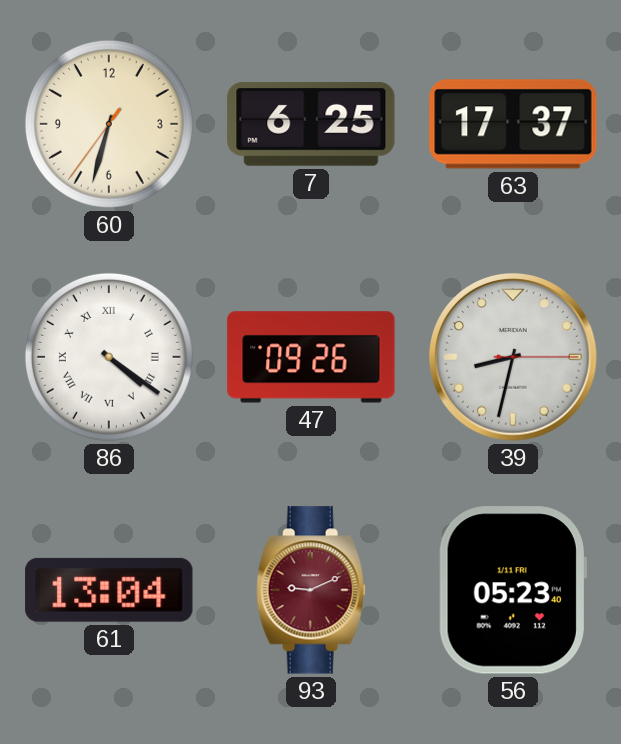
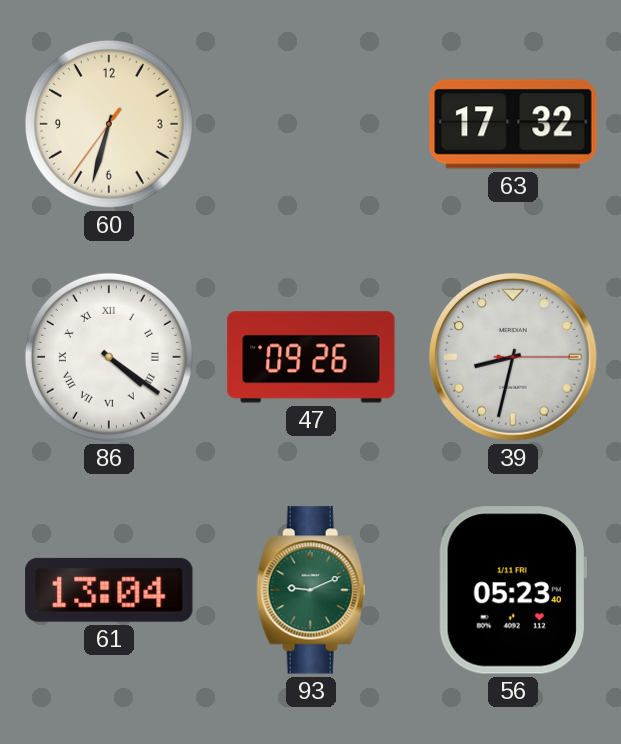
7: 6:25 -> none
63: 17:37 -> 17:32
93 dial: burgundy -> green
